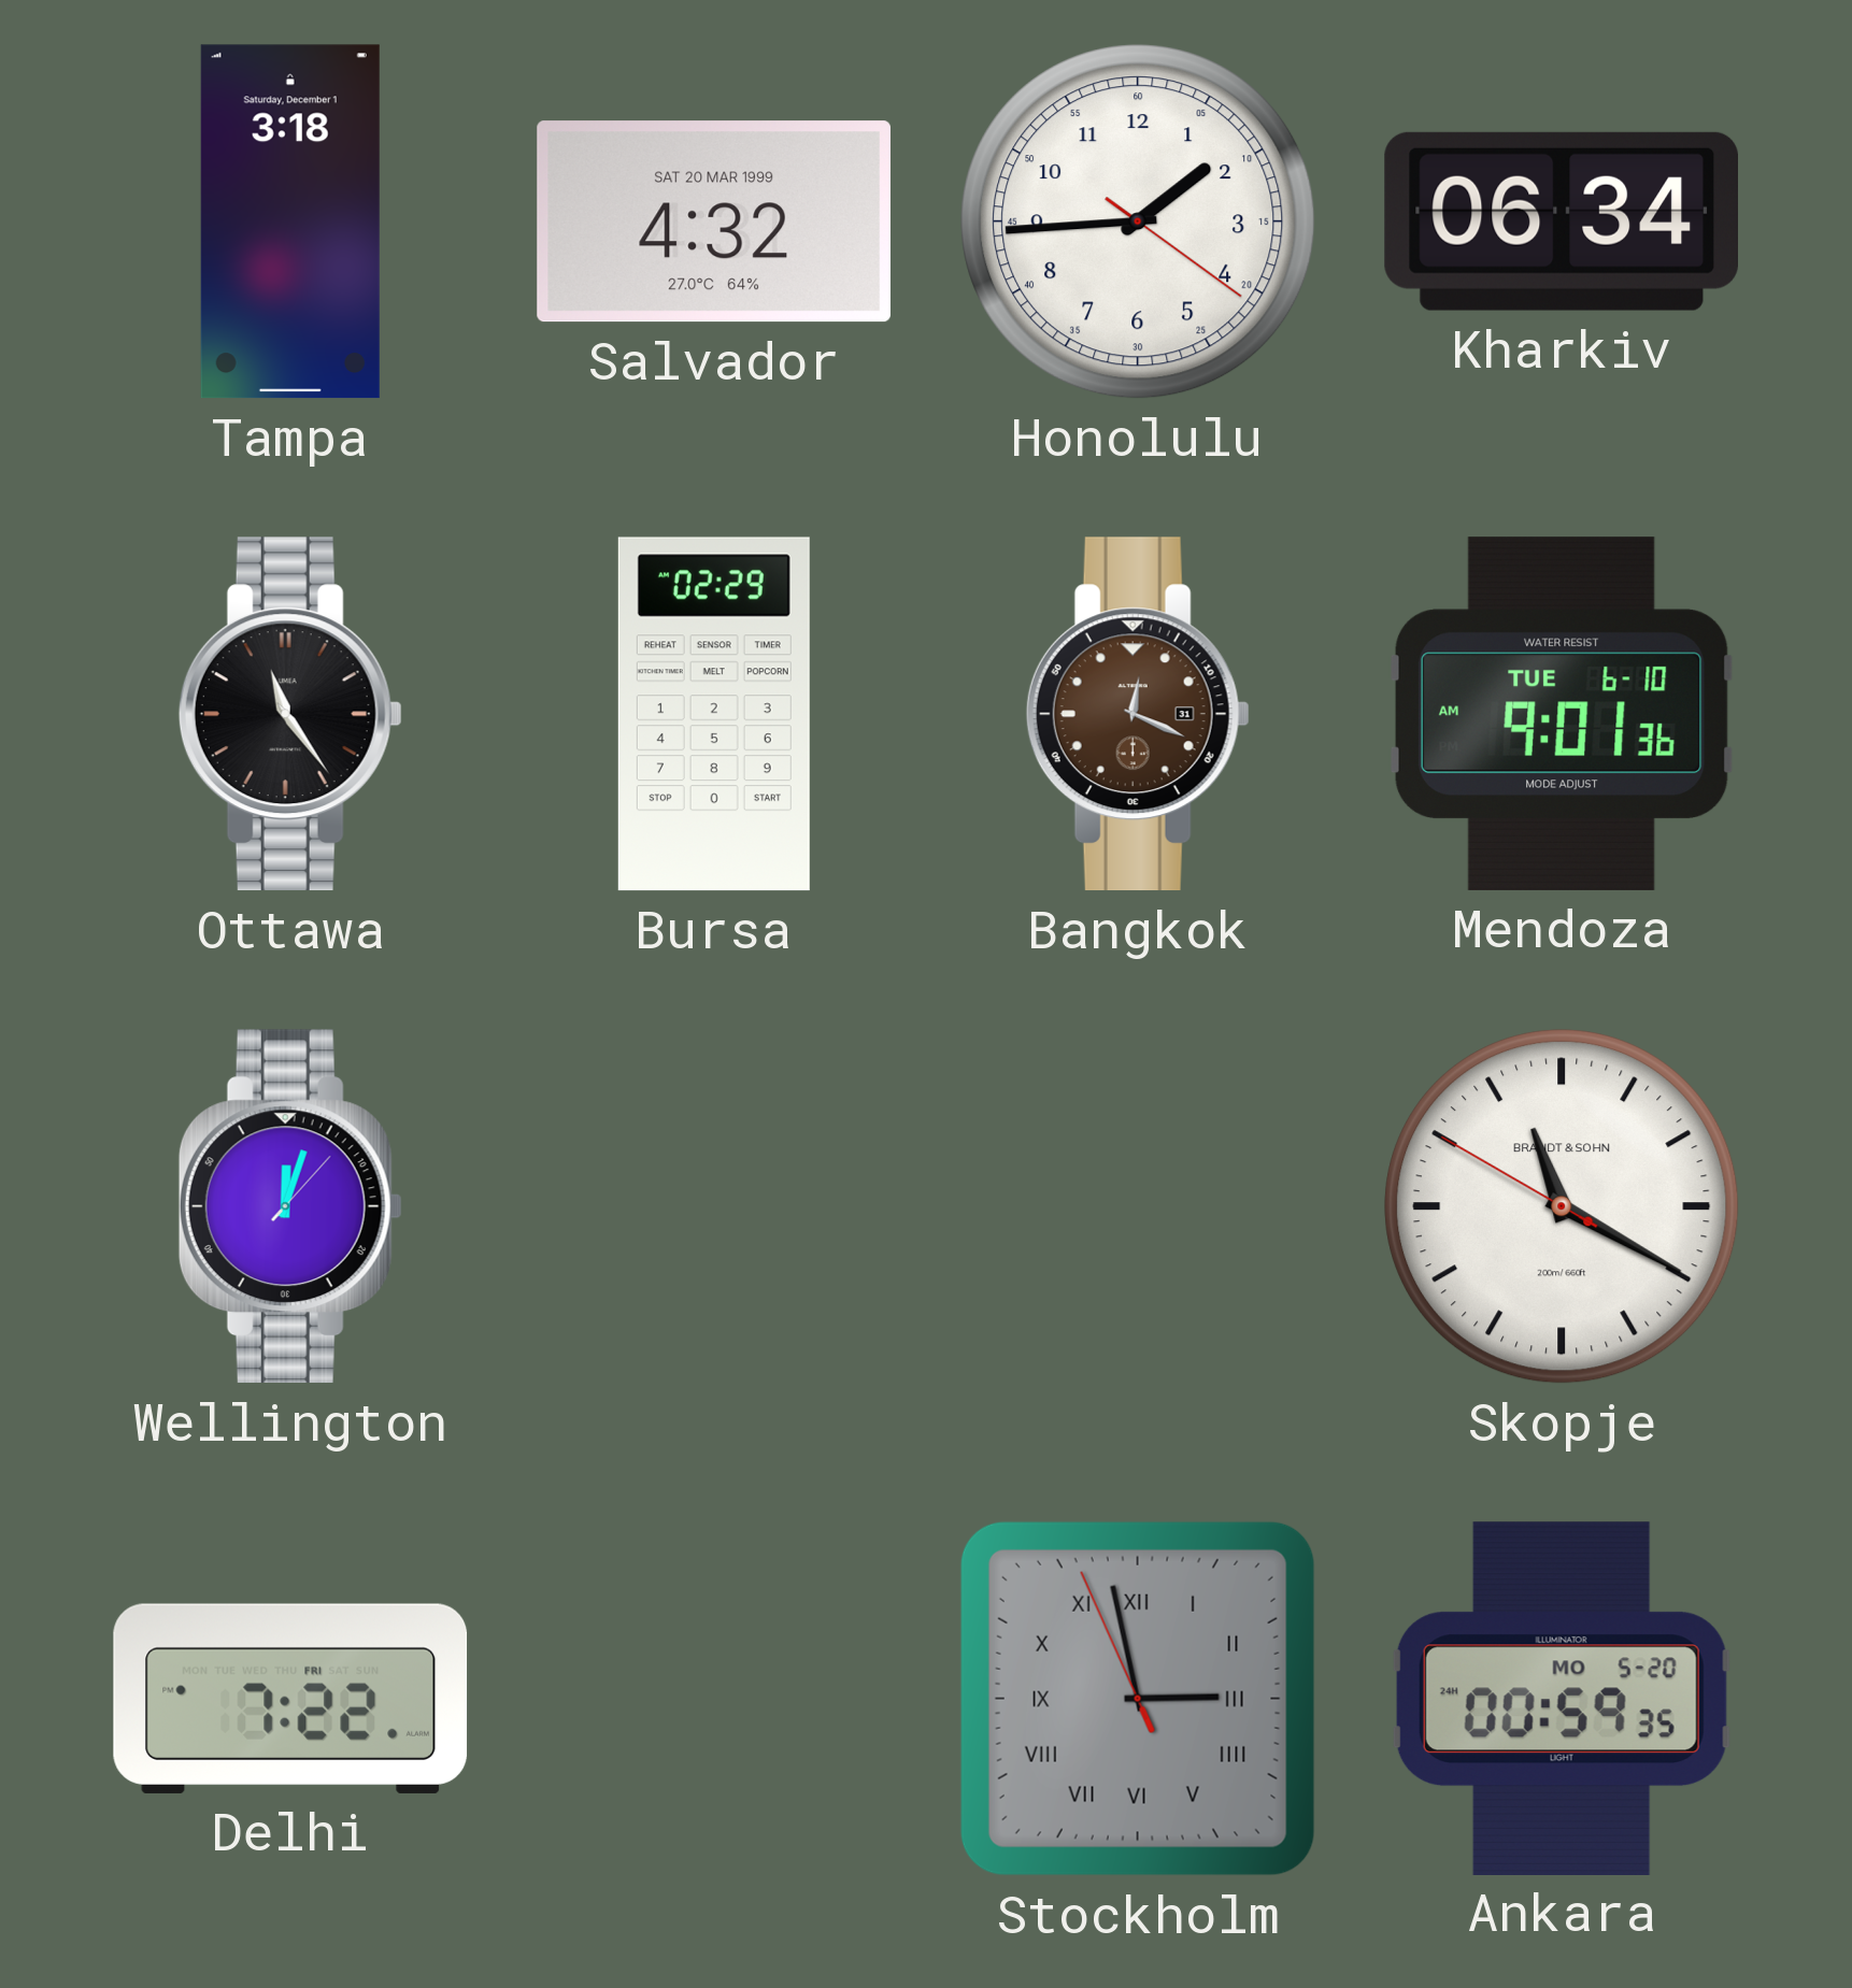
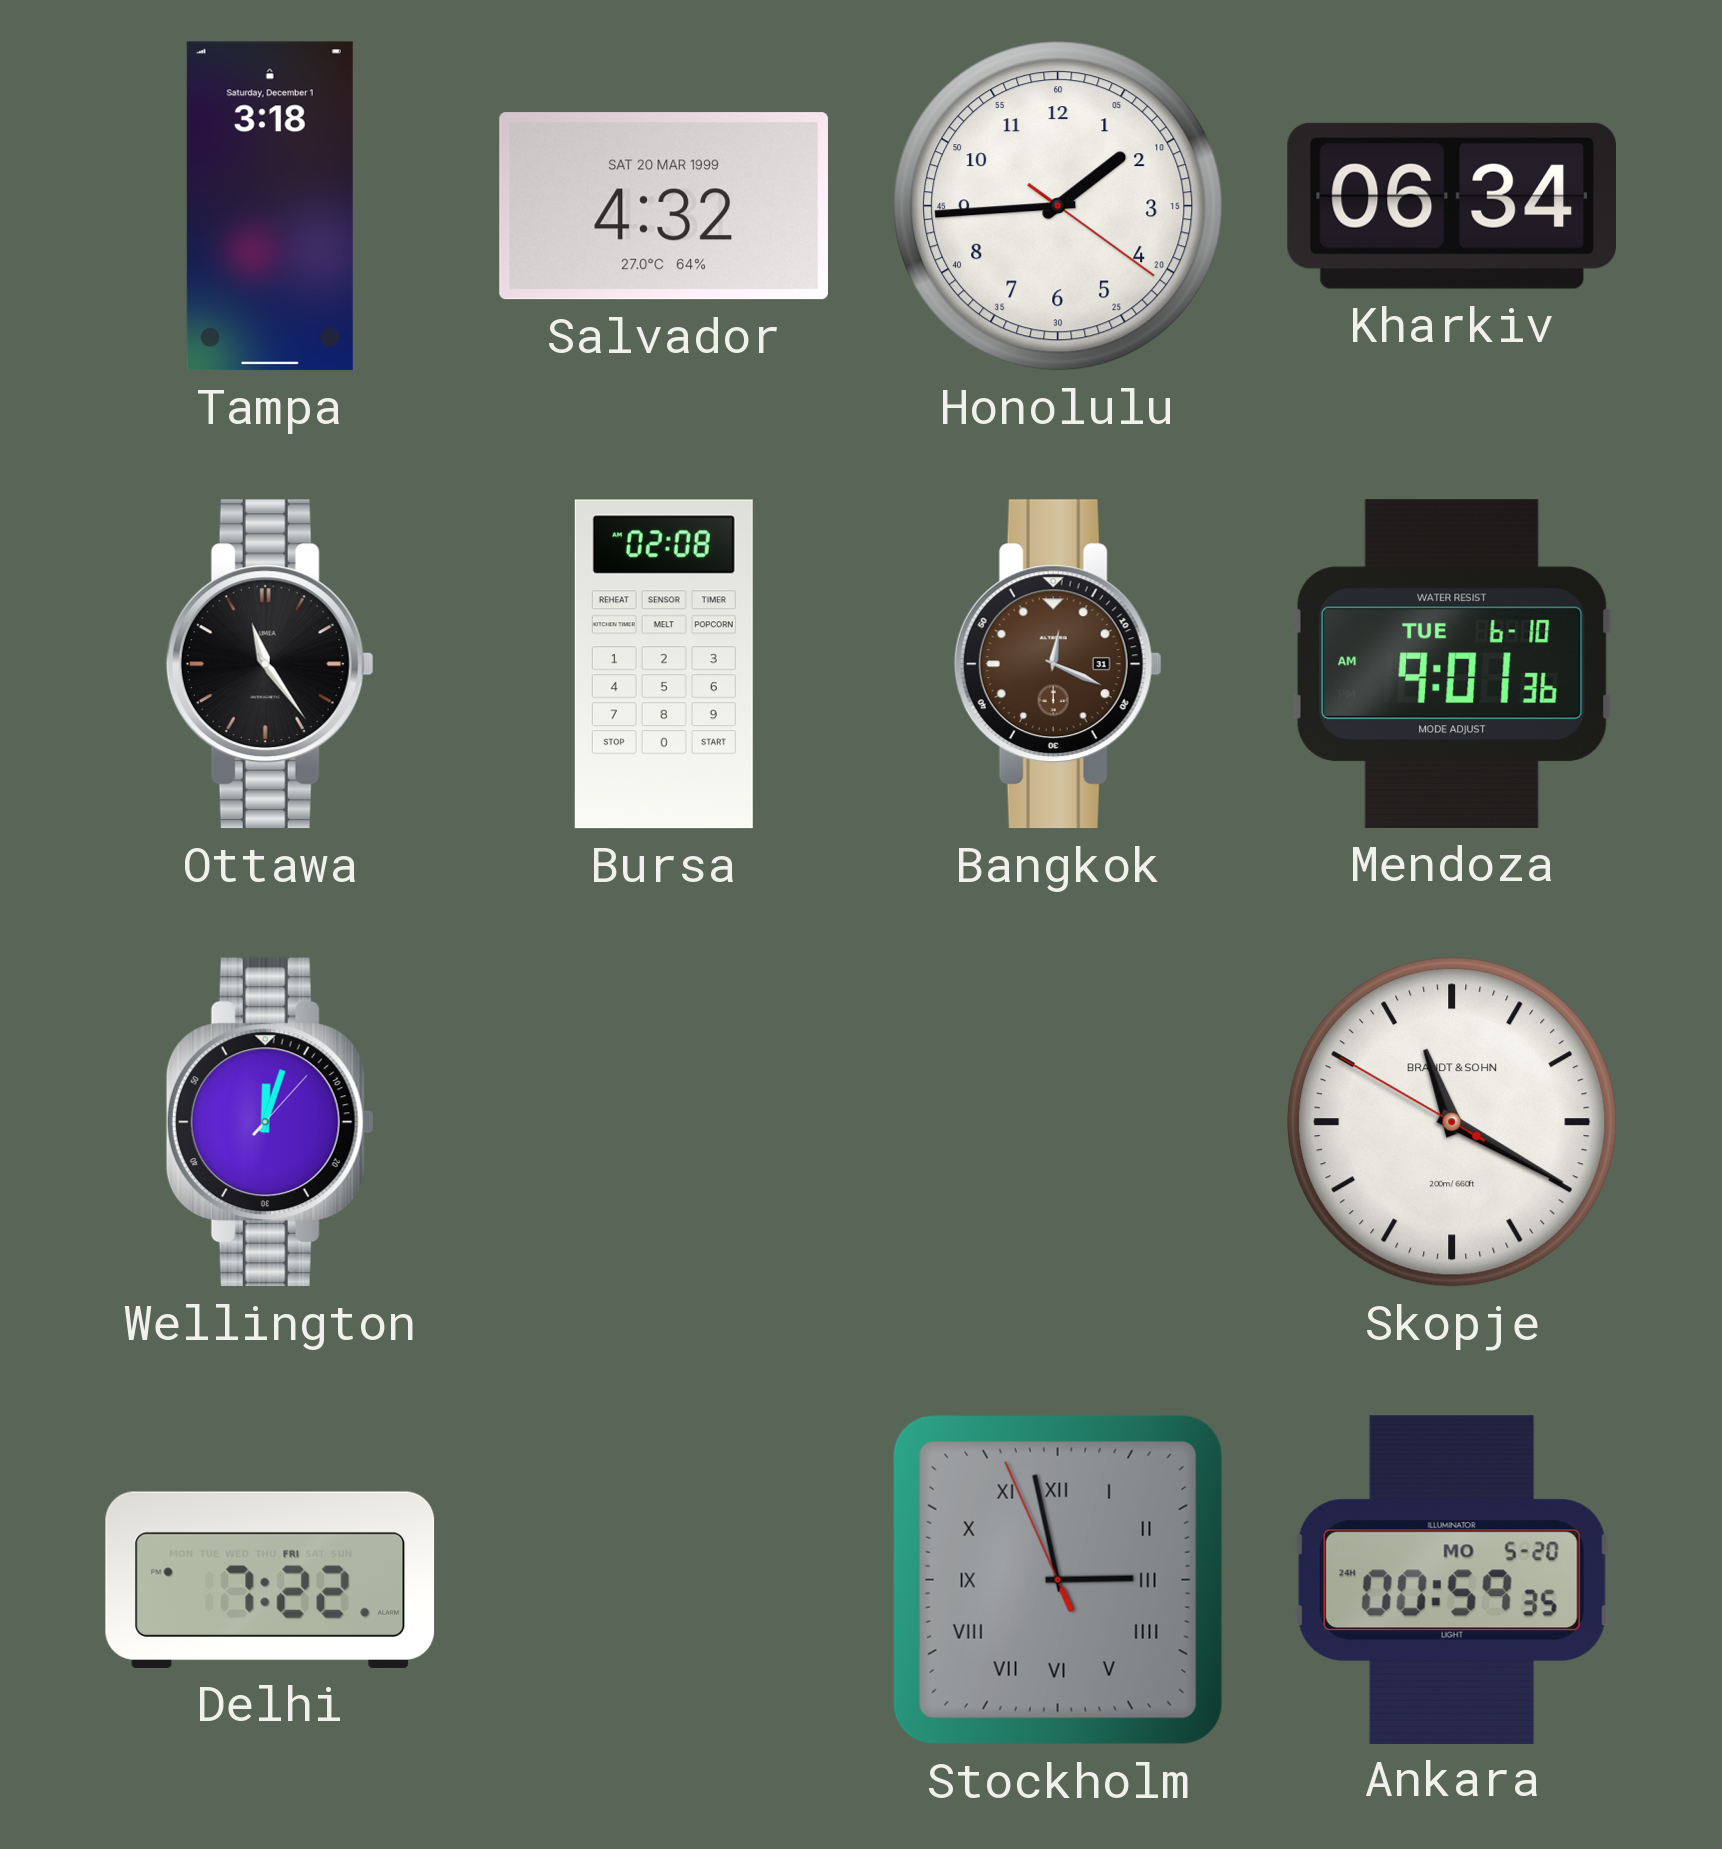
Bursa: 02:29 -> 02:08
